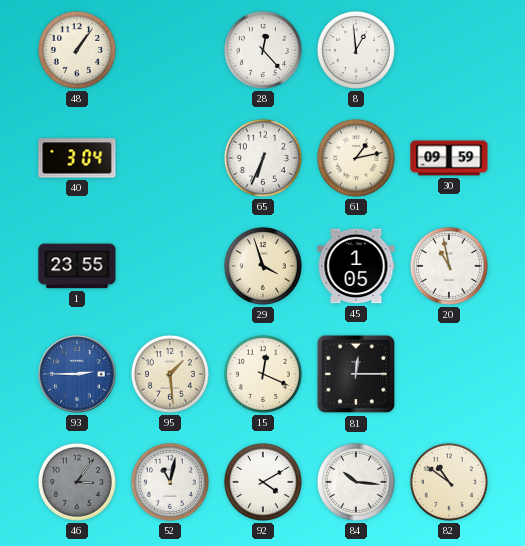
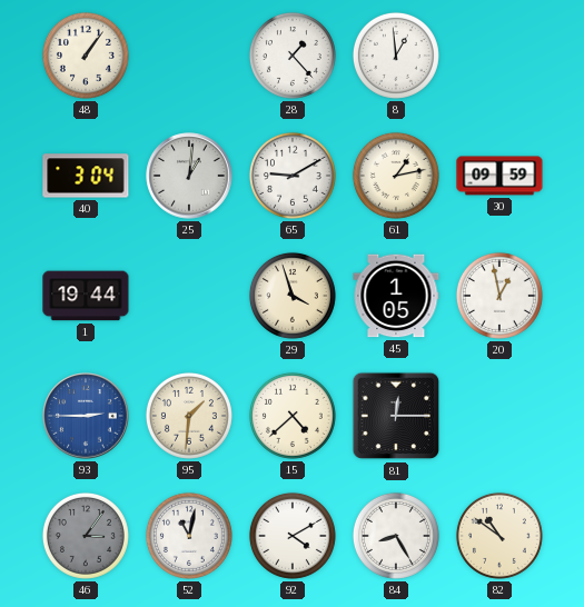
28: 12:23 -> 1:23
25: none -> 1:01
65: 6:34 -> 9:10
1: 23:55 -> 19:44
20: 10:58 -> 12:58
95: 1:29 -> 1:31
15: 12:19 -> 4:38
84: 10:16 -> 8:25
